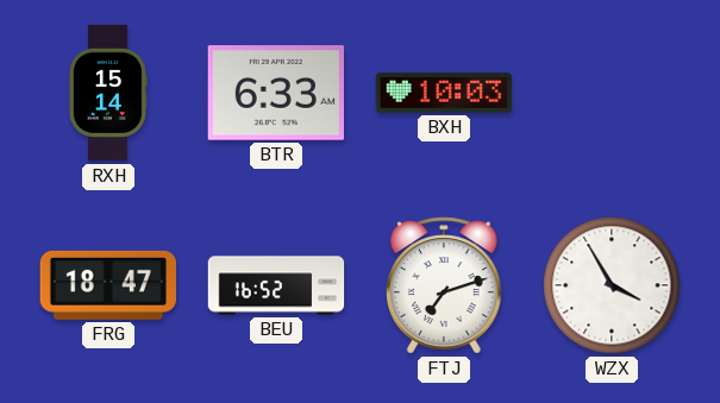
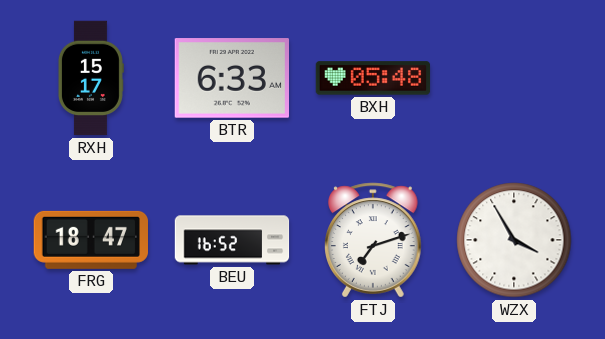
RXH: 15:14 -> 15:17
BXH: 10:03 -> 05:48
